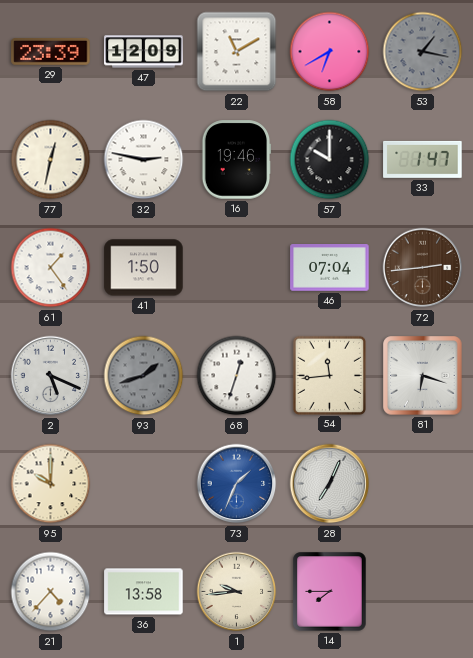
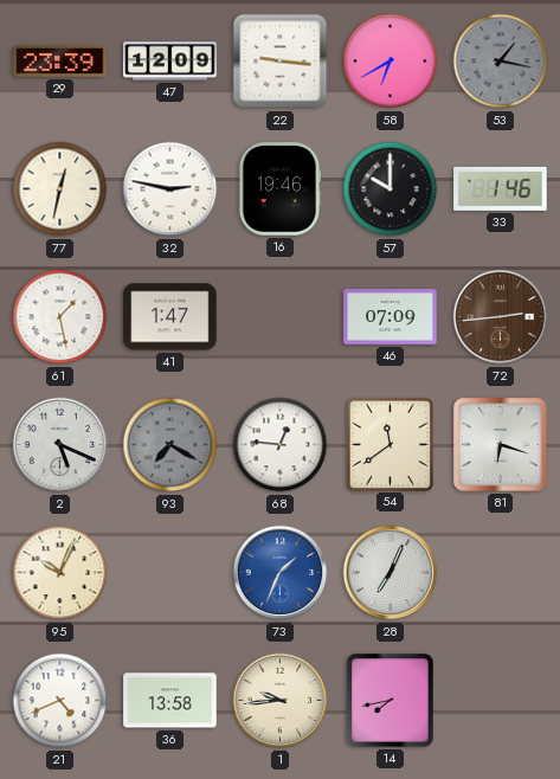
22: 11:10 -> 9:16
33: 1:47 -> 1:46
61: 1:24 -> 1:28
41: 1:50 -> 1:47
46: 07:04 -> 07:09
93: 1:42 -> 7:20
68: 12:33 -> 12:46
54: 11:44 -> 11:39
95: 10:00 -> 10:04
21: 4:37 -> 4:41
14: 7:45 -> 7:43
